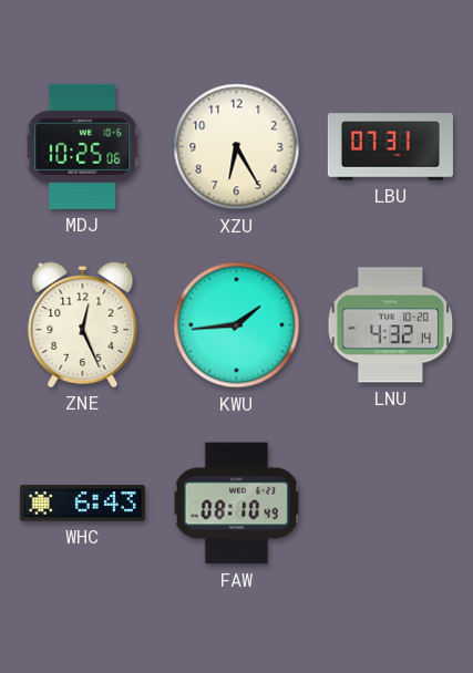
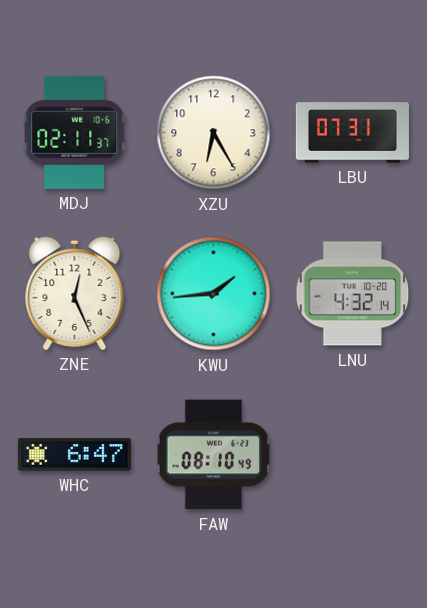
MDJ: 10:25 -> 02:11
WHC: 6:43 -> 6:47
